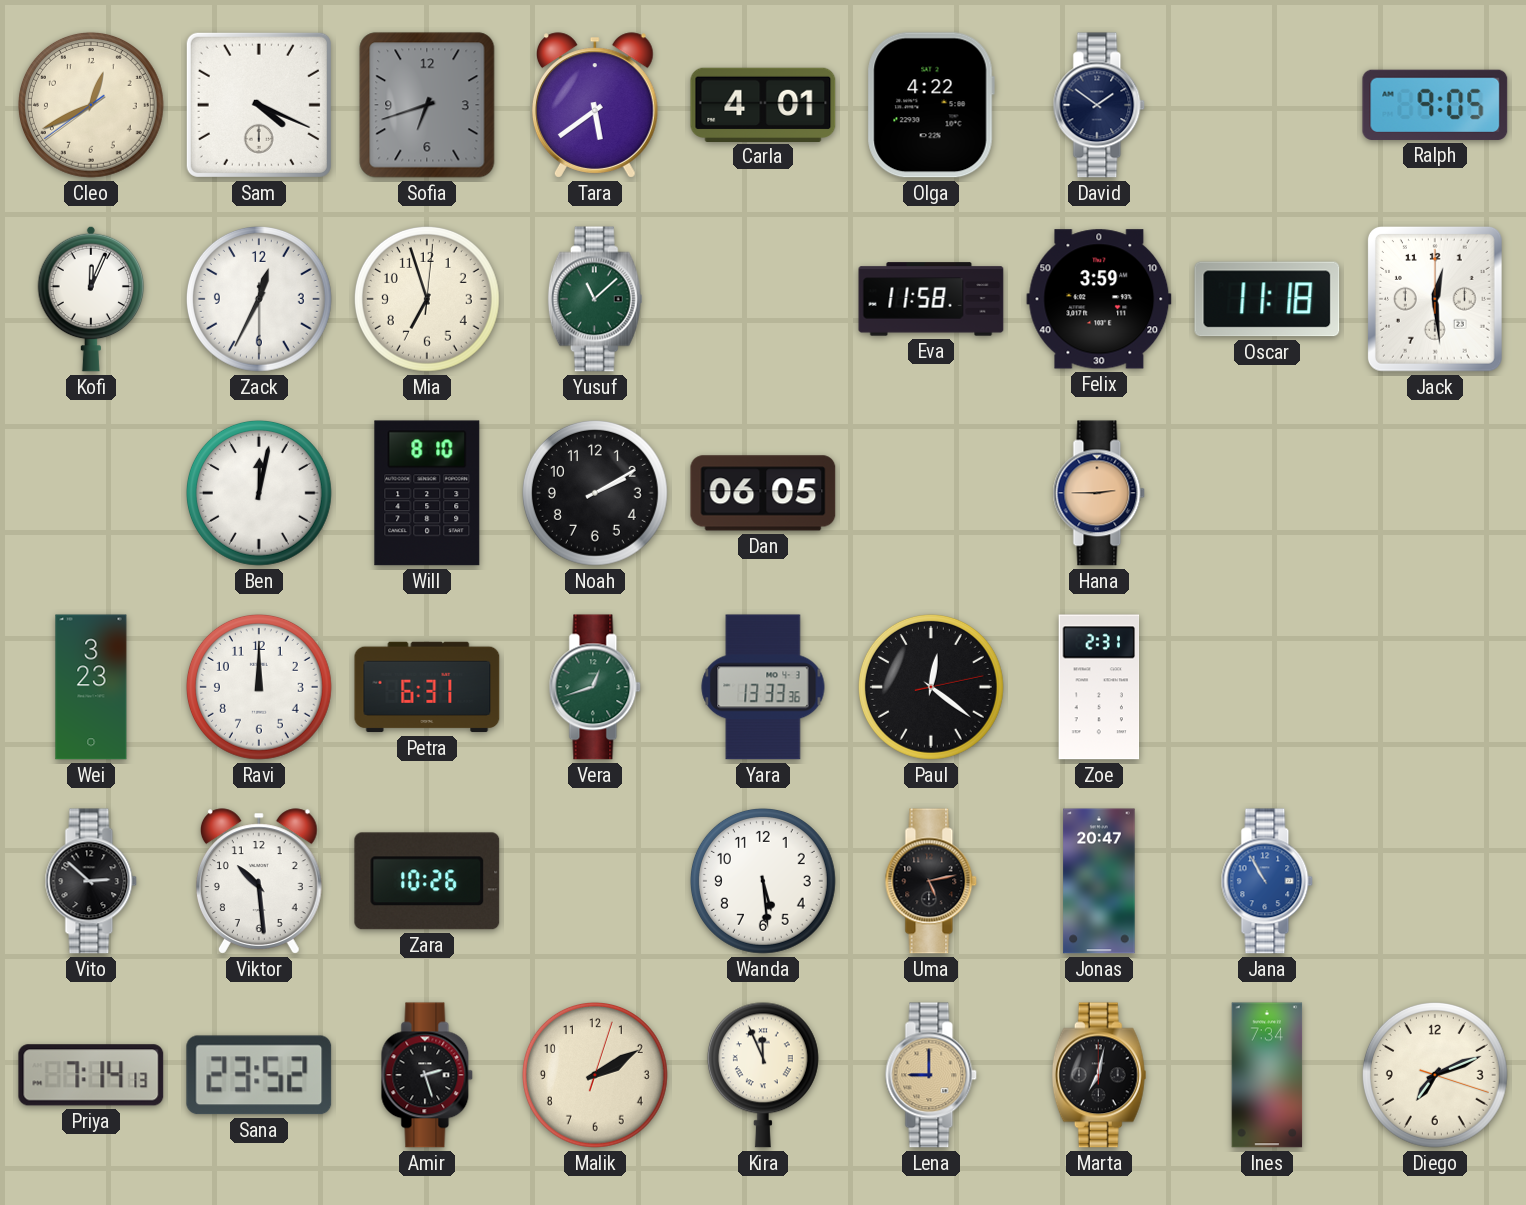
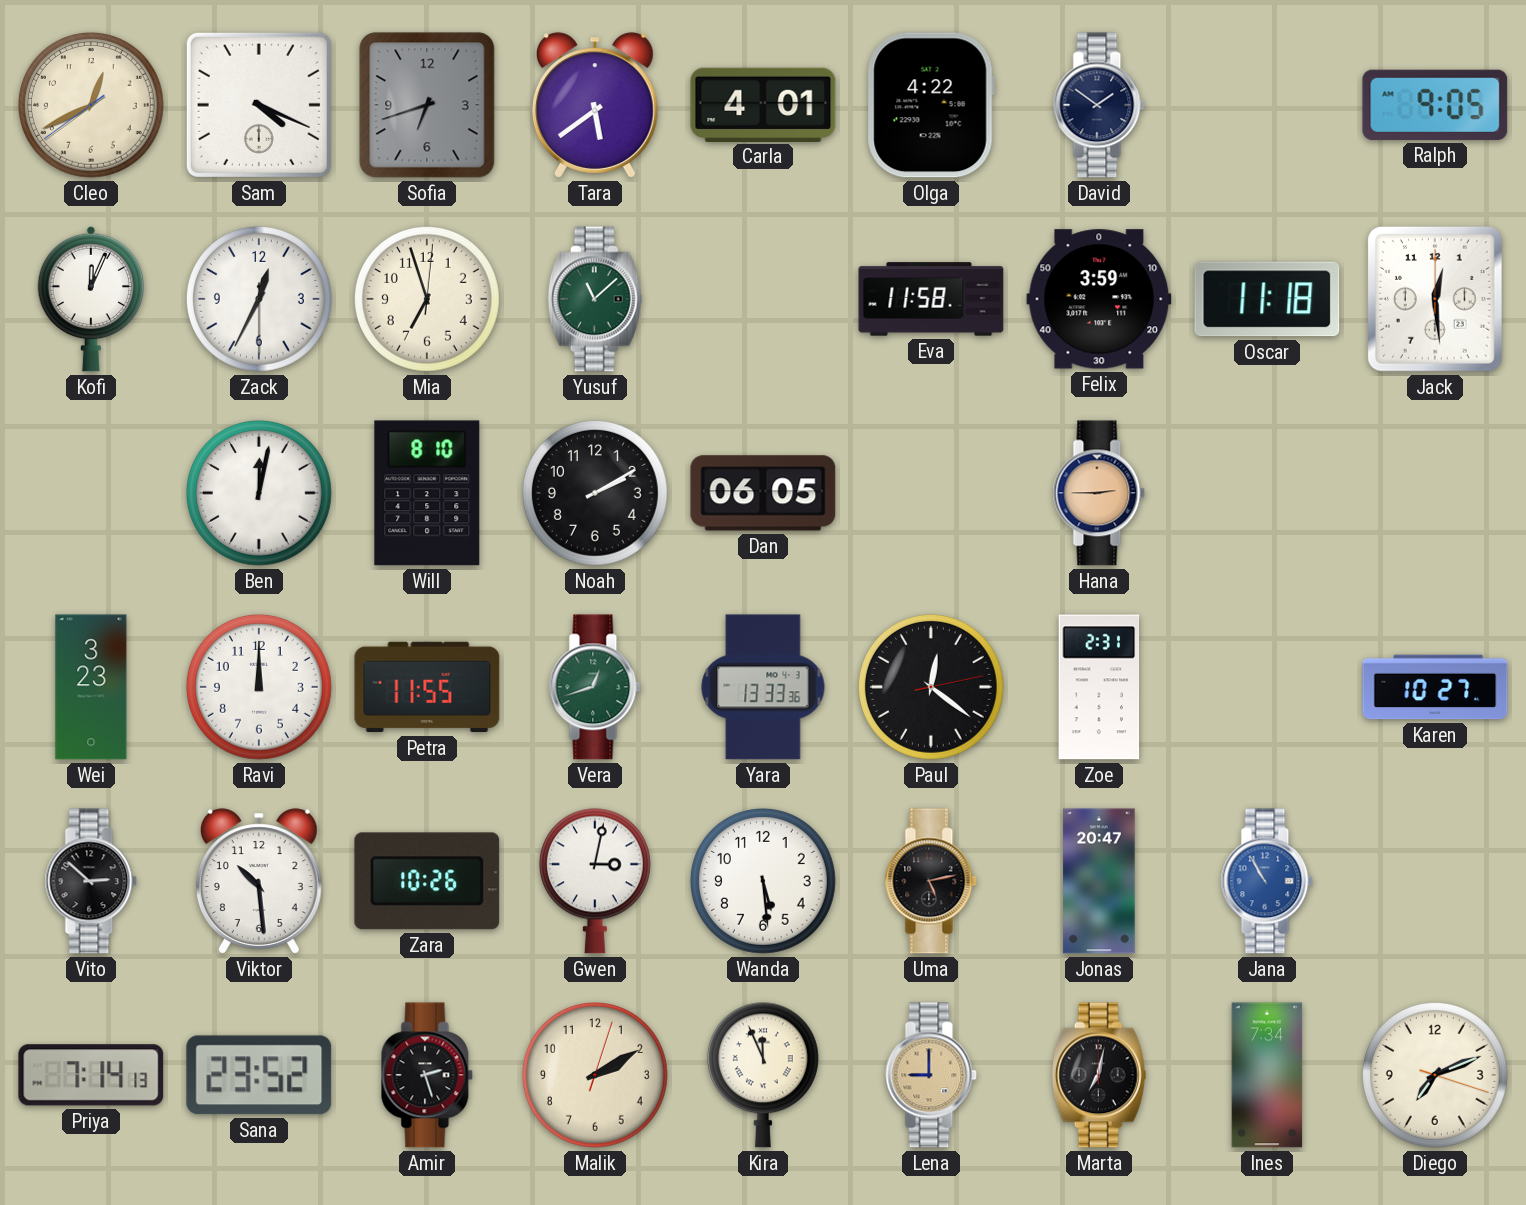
Petra: 6:31 -> 11:55
Karen: none -> 10:27
Gwen: none -> 3:02
